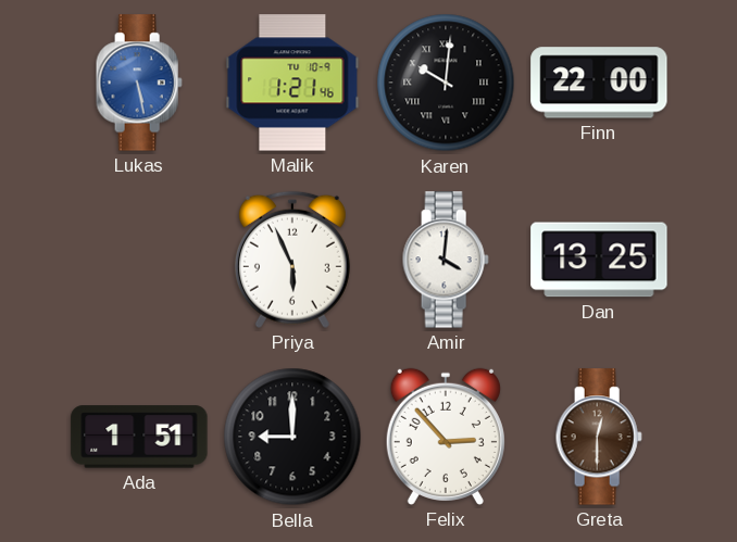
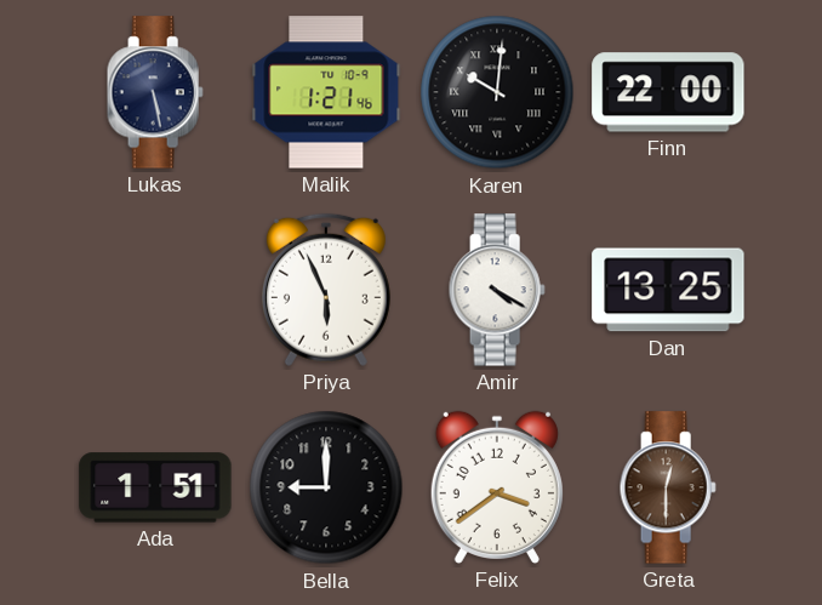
Lukas dial: blue -> navy
Amir: 4:01 -> 4:20
Felix: 2:53 -> 3:39
